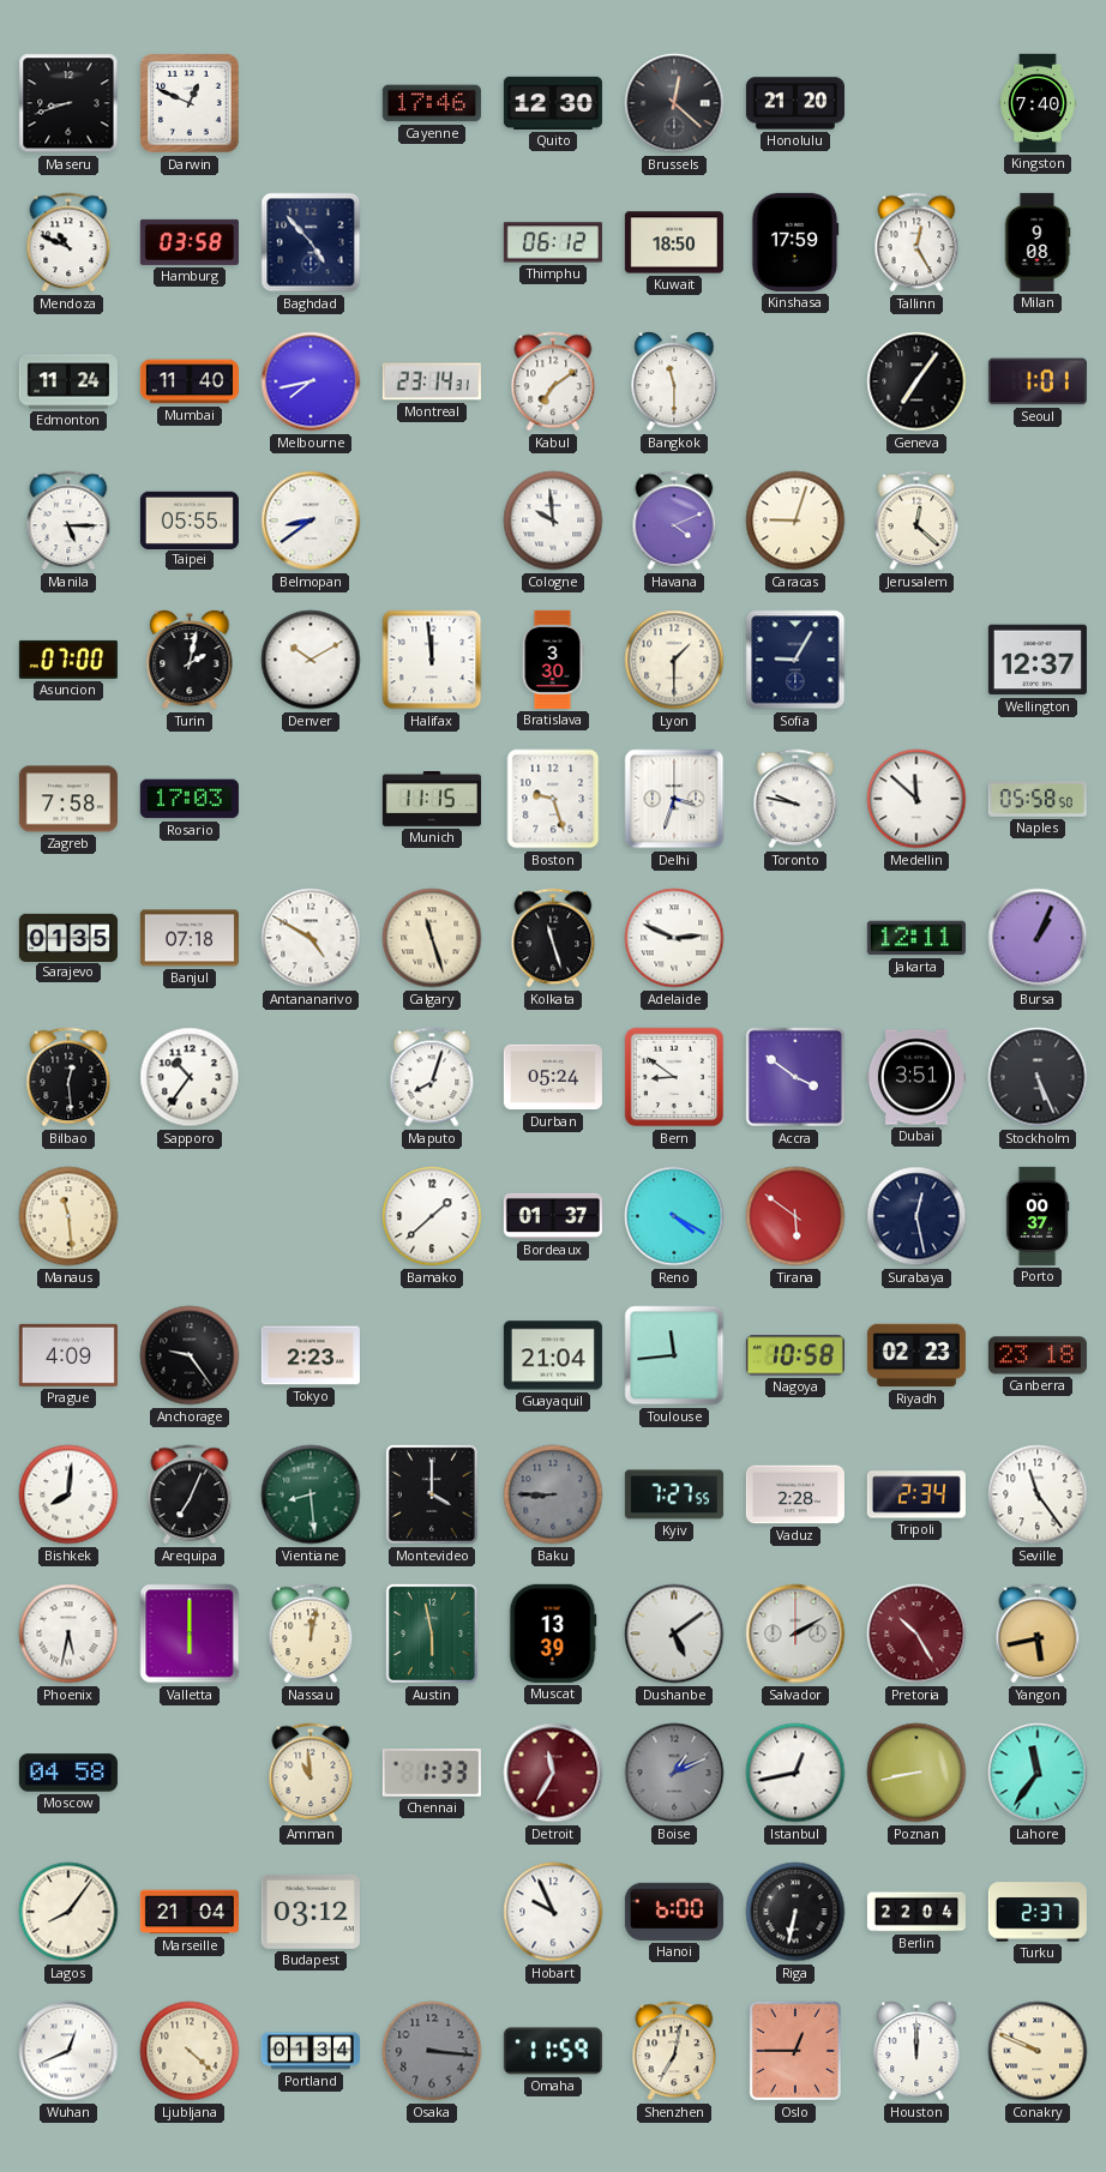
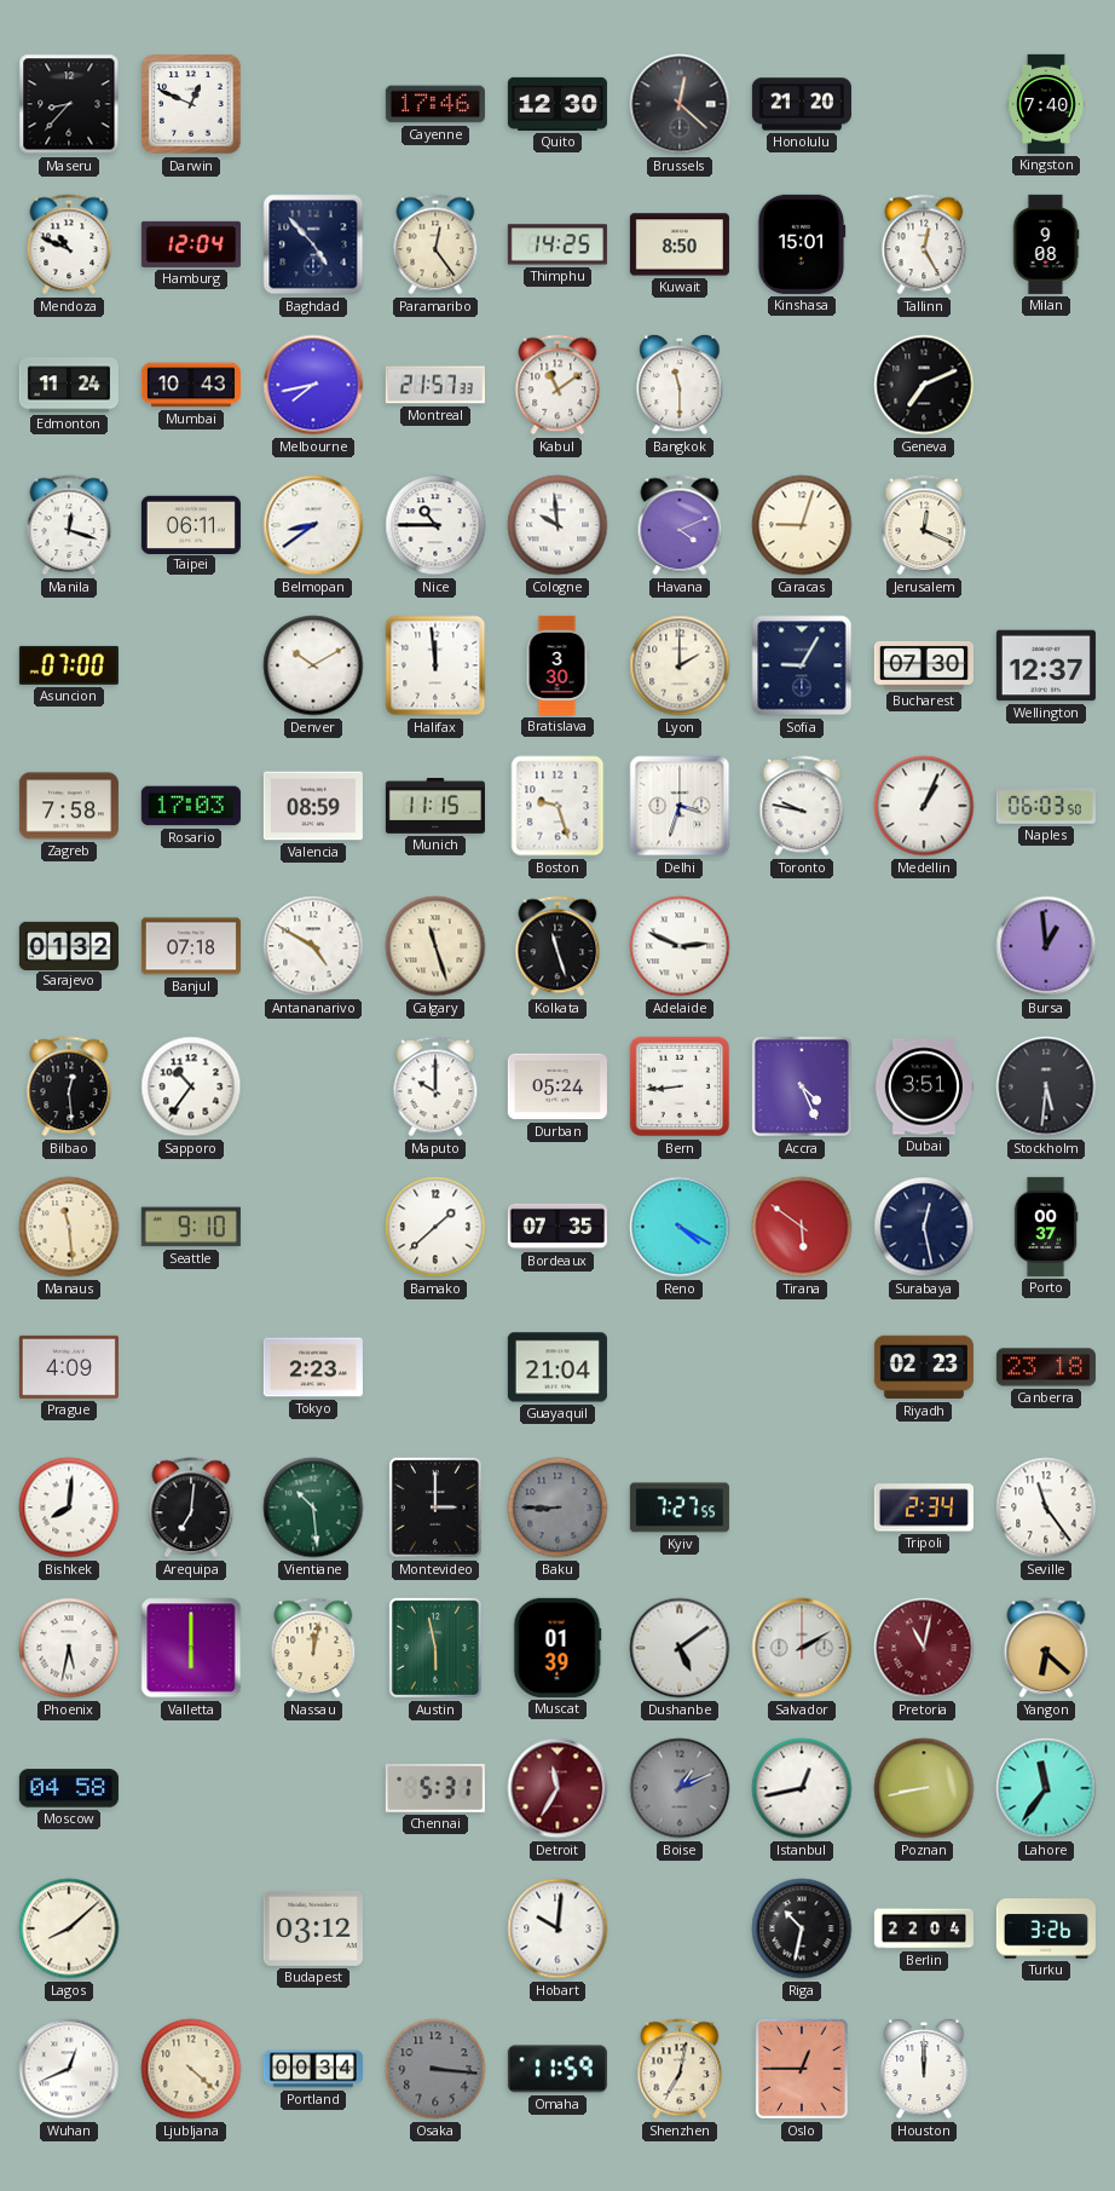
Maseru: 8:42 -> 8:37
Hamburg: 03:58 -> 12:04
Paramaribo: none -> 12:24
Thimphu: 06:12 -> 14:25
Kuwait: 18:50 -> 8:50
Kinshasa: 17:59 -> 15:01
Mumbai: 11:40 -> 10:43
Montreal: 23:14 -> 21:57
Kabul: 7:09 -> 11:09
Geneva: 7:06 -> 7:11
Seoul: 1:01 -> none
Manila: 5:15 -> 12:18
Taipei: 05:55 -> 06:11
Nice: none -> 10:45
Jerusalem: 12:22 -> 12:19
Turin: 2:02 -> none
Lyon: 1:30 -> 2:00
Bucharest: none -> 07:30
Valencia: none -> 08:59
Medellin: 11:52 -> 1:04
Naples: 05:58 -> 06:03
Sarajevo: 01:35 -> 01:32
Jakarta: 12:11 -> none
Bursa: 1:04 -> 12:59
Maputo: 8:03 -> 10:00
Bern: 8:51 -> 8:44
Accra: 3:51 -> 4:26
Stockholm: 5:26 -> 5:31
Seattle: none -> 9:10
Bordeaux: 01:37 -> 07:35
Anchorage: 9:24 -> none
Toulouse: 11:44 -> none
Nagoya: 10:58 -> none
Arequipa: 7:04 -> 7:01
Vientiane: 8:29 -> 10:29
Montevideo: 4:00 -> 3:00
Vaduz: 2:28 -> none
Muscat: 13:39 -> 01:39
Pretoria: 10:25 -> 11:02
Yangon: 5:43 -> 6:22
Amman: 10:59 -> none
Chennai: 1:33 -> 5:31
Lagos: 8:06 -> 8:08
Marseille: 21:04 -> none
Hobart: 9:56 -> 10:01
Hanoi: 6:00 -> none
Riga: 6:32 -> 10:32
Turku: 2:37 -> 3:26
Portland: 01:34 -> 00:34
Conakry: 9:49 -> none
